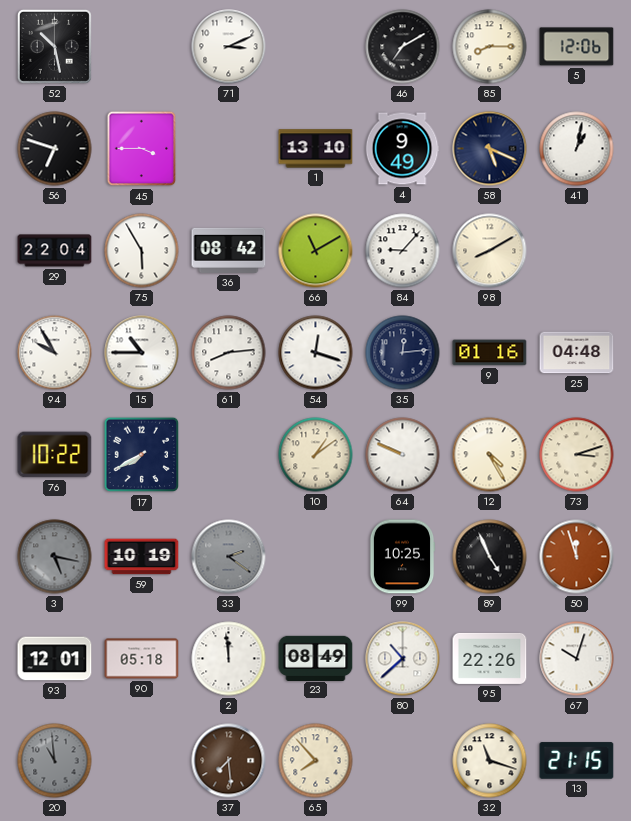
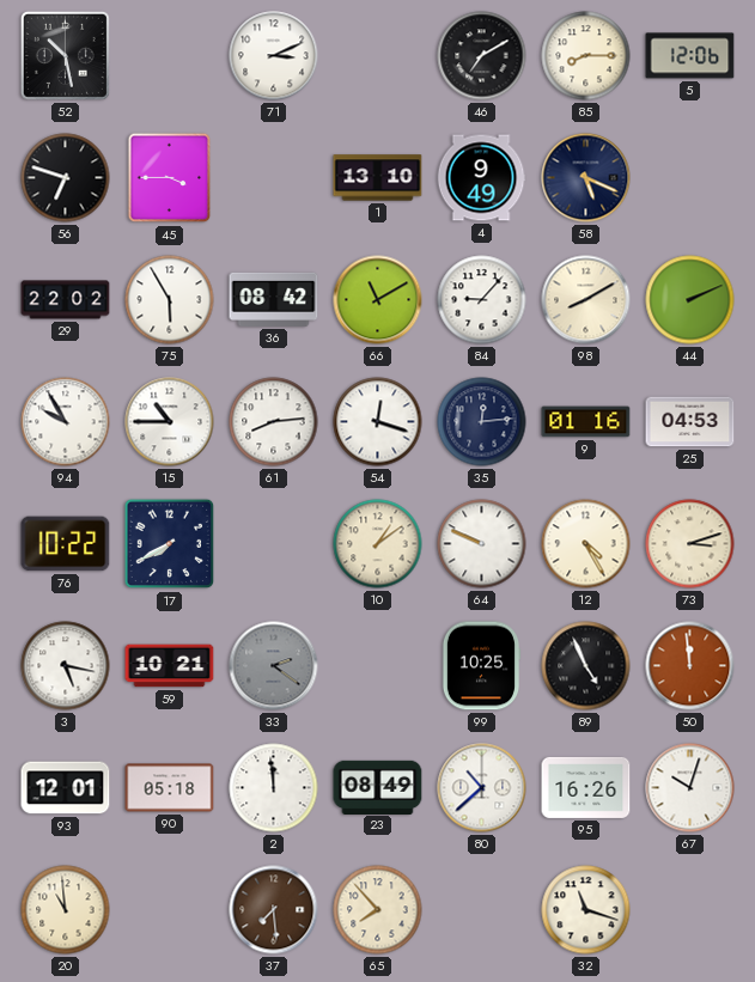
41: 1:02 -> none
29: 22:04 -> 22:02
44: none -> 2:11
25: 04:48 -> 04:53
3 dial: grey -> white
59: 10:19 -> 10:21
50: 11:57 -> 11:59
95: 22:26 -> 16:26
20 dial: grey -> cream
13: 21:15 -> none
